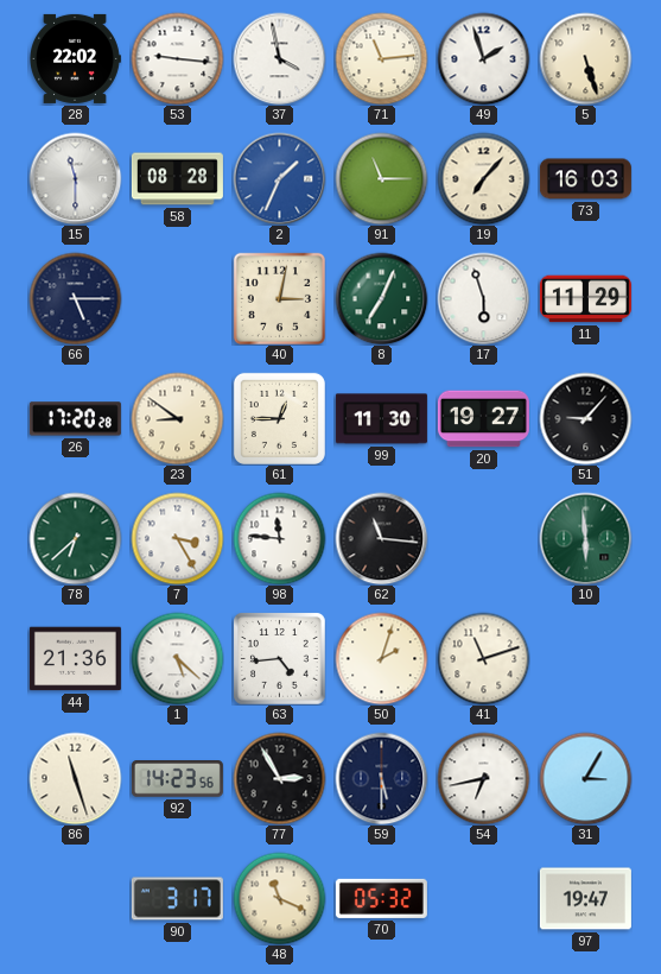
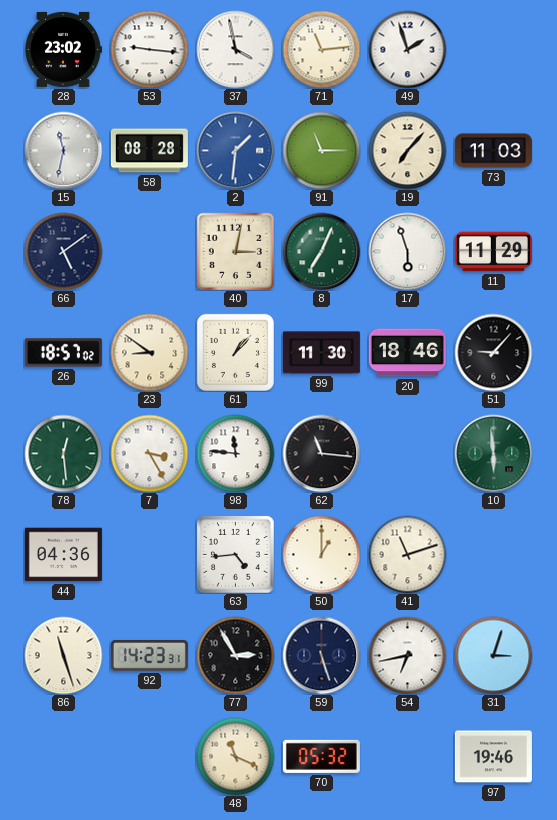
28: 22:02 -> 23:02
5: 5:27 -> none
15: 11:30 -> 11:32
2: 1:34 -> 1:31
73: 16:03 -> 11:03
66: 5:15 -> 5:09
26: 17:20 -> 18:57
61: 12:45 -> 1:07
20: 19:27 -> 18:46
78: 6:38 -> 12:29
44: 21:36 -> 04:36
1: 5:22 -> none
50: 2:03 -> 1:00
92: 14:23:56 -> 14:23:31
59: 5:30 -> 5:27
31: 3:05 -> 3:03
90: 3:17 -> none
97: 19:47 -> 19:46
